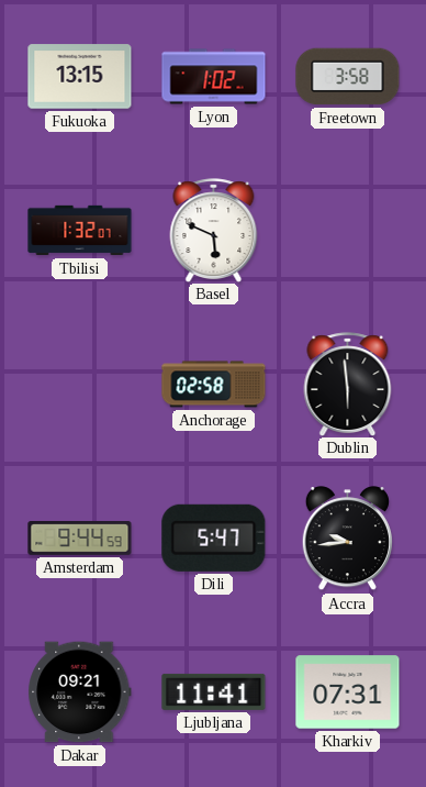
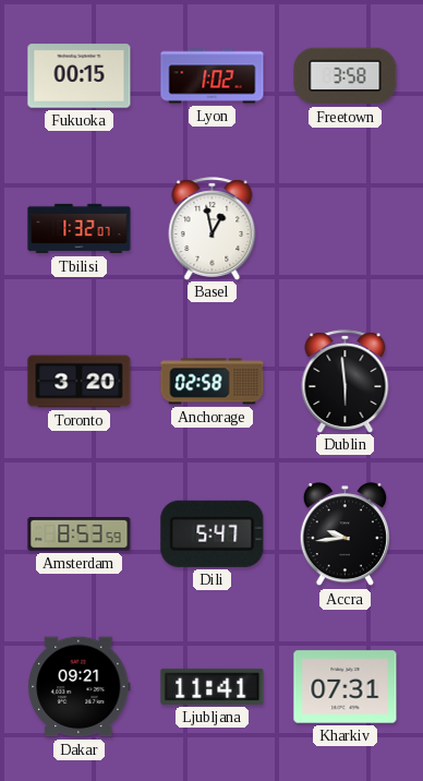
Fukuoka: 13:15 -> 00:15
Basel: 5:49 -> 12:58
Toronto: none -> 3:20
Amsterdam: 9:44 -> 8:53
